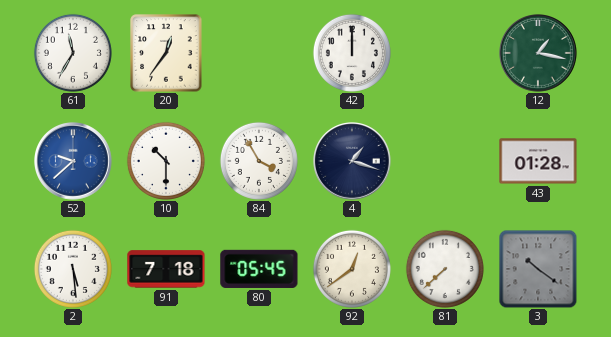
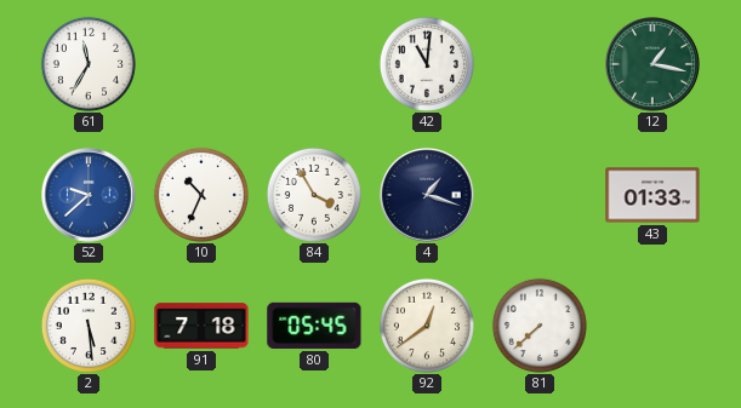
20: 12:36 -> none
42: 12:00 -> 11:01
10: 10:30 -> 10:34
43: 01:28 -> 01:33
3: 10:21 -> none
